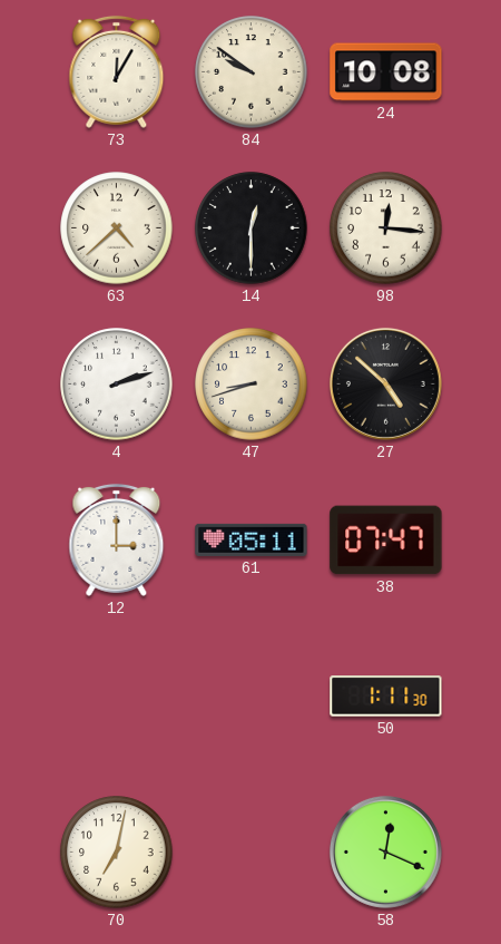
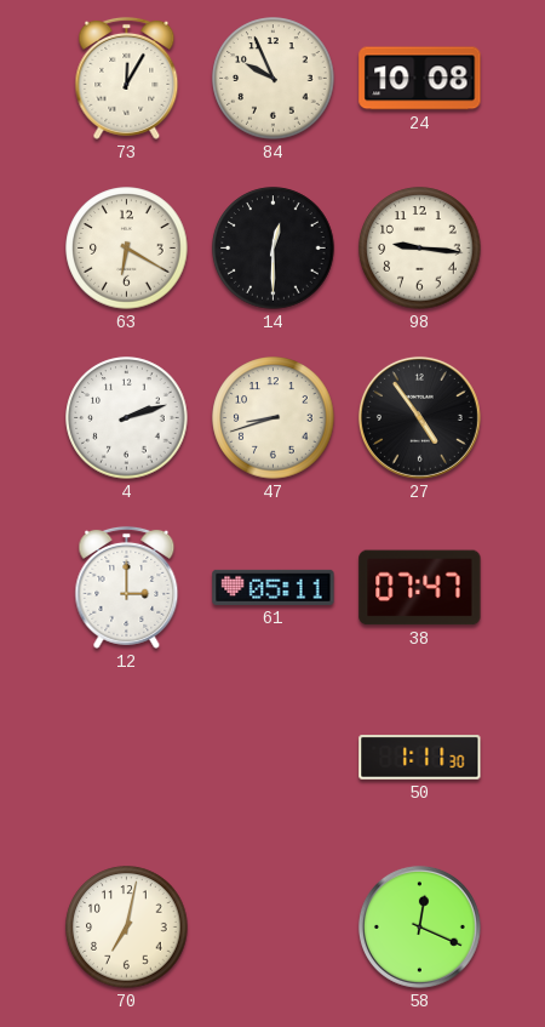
84: 9:51 -> 9:56
63: 4:38 -> 6:20
98: 12:16 -> 9:16
27: 4:52 -> 4:54
